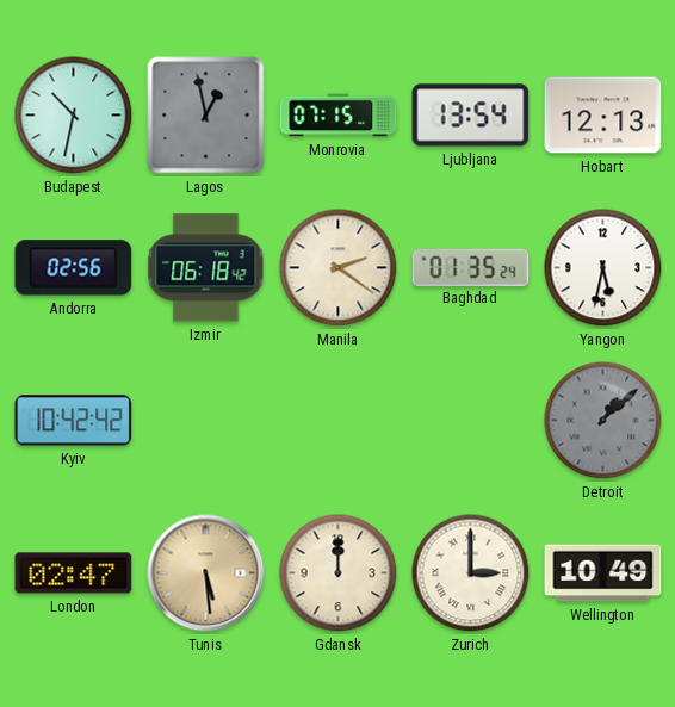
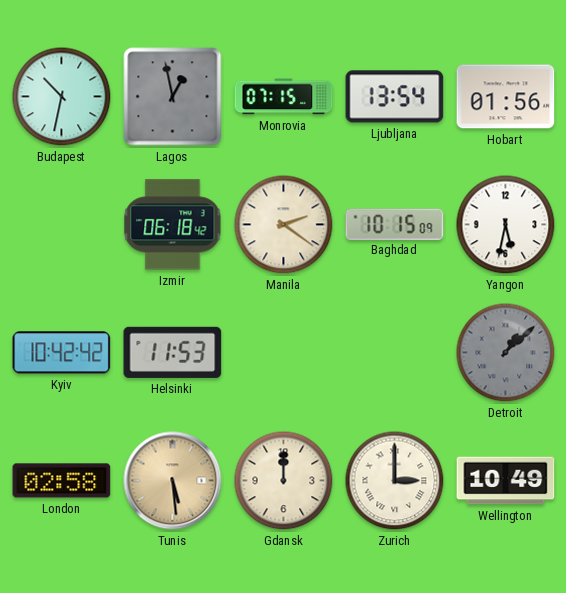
Hobart: 12:13 -> 01:56
Andorra: 02:56 -> none
Baghdad: 01:35 -> 10:15
Helsinki: none -> 11:53
London: 02:47 -> 02:58
